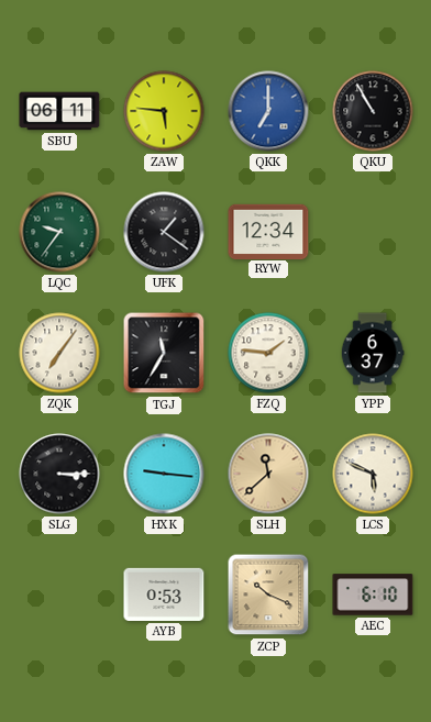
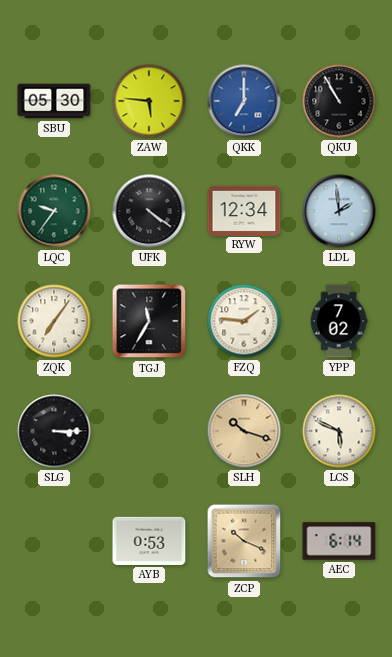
SBU: 06:11 -> 05:30
UFK: 1:21 -> 4:21
LDL: none -> 1:59
YPP: 6:37 -> 7:02
HXK: 9:16 -> none
SLH: 11:38 -> 10:18
AEC: 6:10 -> 6:14
